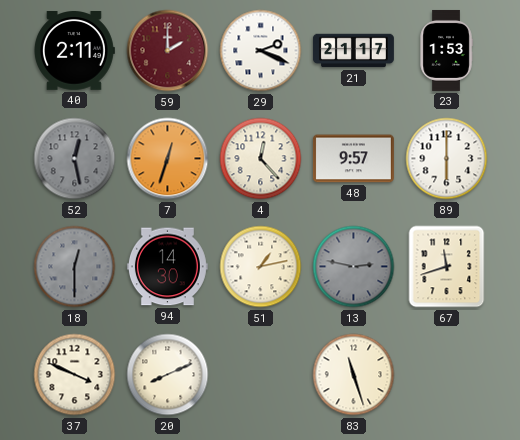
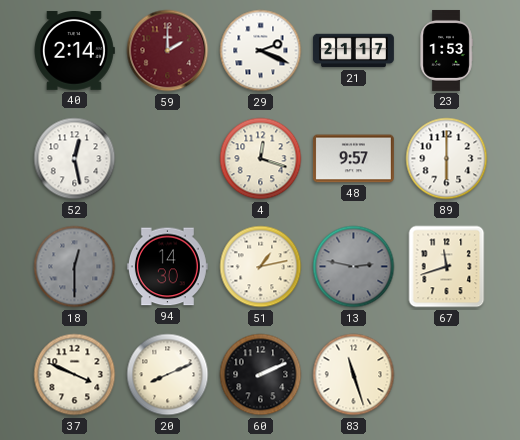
40: 2:11 -> 2:14
52 dial: grey -> white
7: 12:33 -> none
4: 12:23 -> 12:18
60: none -> 2:11
